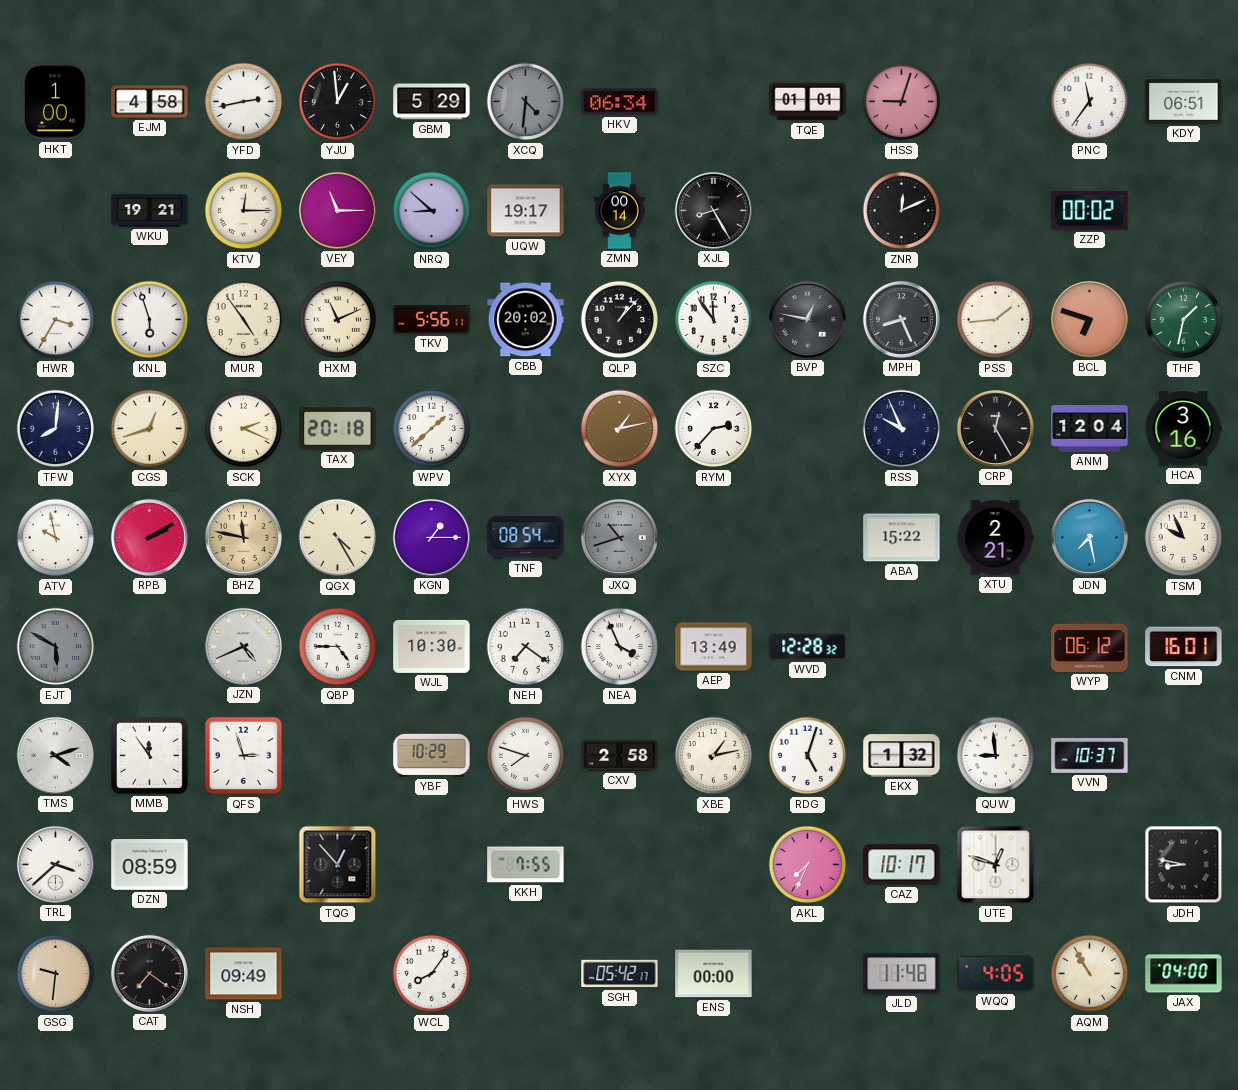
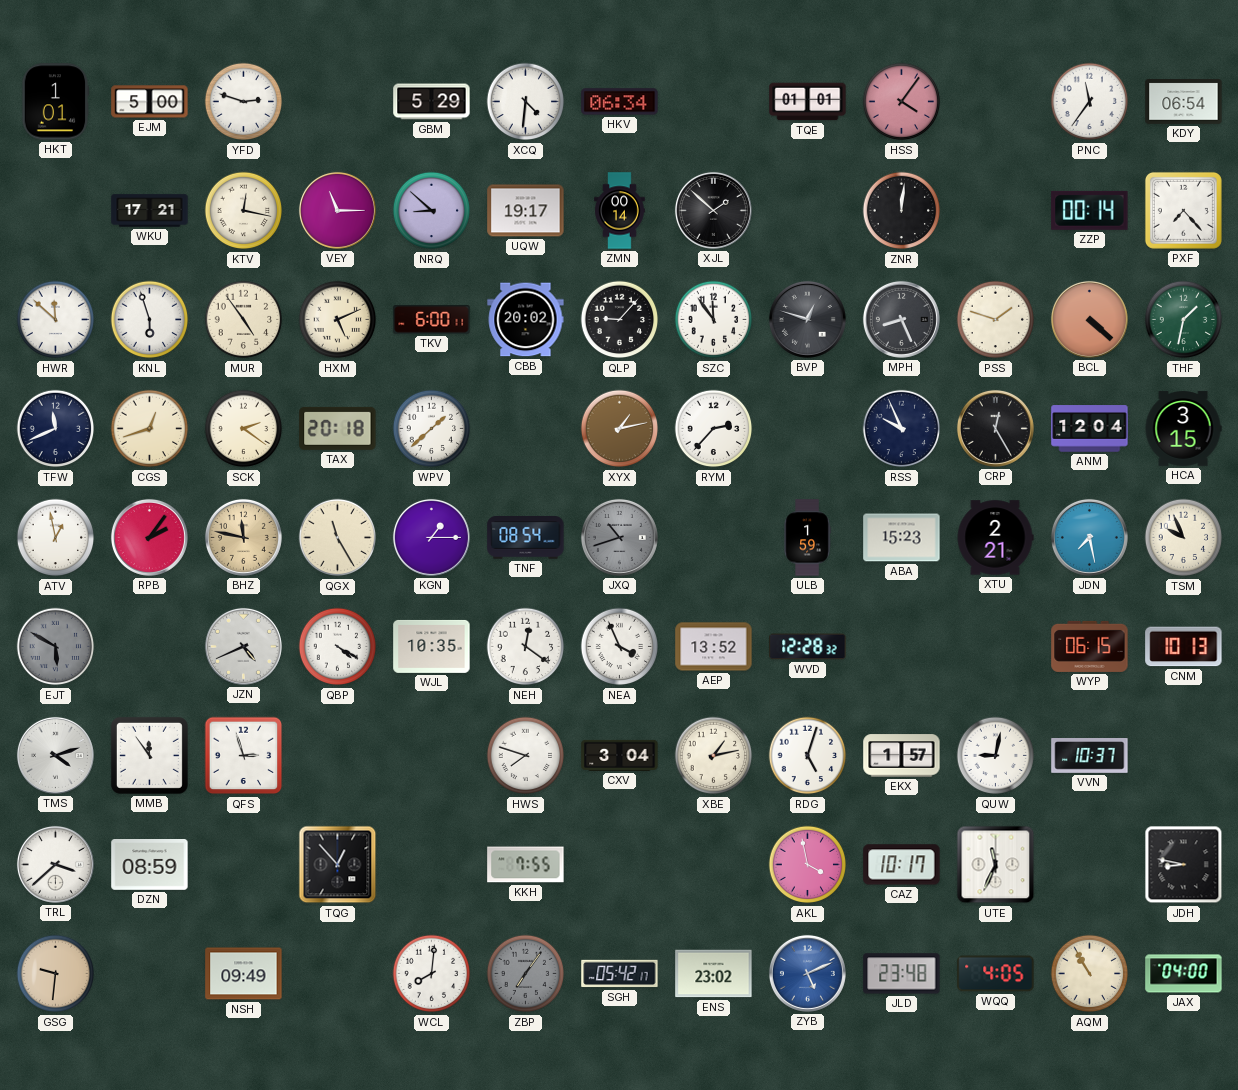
HKT: 1:00 -> 1:01
EJM: 4:58 -> 5:00
YFD: 2:43 -> 2:48
YJU: 12:59 -> none
XCQ dial: grey -> white
HSS: 9:03 -> 4:06
KDY: 06:51 -> 06:54
WKU: 19:21 -> 17:21
KTV: 12:15 -> 12:17
XJL: 8:25 -> 1:52
ZNR: 12:11 -> 12:01
ZZP: 00:02 -> 00:14
PXF: none -> 7:23
HWR: 3:35 -> 11:52
HXM: 11:11 -> 5:11
TKV: 5:56 -> 6:00
QLP: 1:07 -> 9:07
BVP: 12:47 -> 12:48
PSS: 1:44 -> 1:48
BCL: 6:48 -> 4:22
TFW: 8:01 -> 11:41
SCK: 2:19 -> 2:21
HCA: 3:16 -> 3:15
ATV: 9:58 -> 12:58
RPB: 2:10 -> 2:06
QGX: 4:25 -> 11:25
ULB: none -> 1:59
ABA: 15:22 -> 15:23
QBP: 4:45 -> 4:20
WJL: 10:30 -> 10:35
NEH: 7:21 -> 12:21
AEP: 13:49 -> 13:52
WYP: 06:12 -> 06:15
CNM: 16:01 -> 10:13
YBF: 10:29 -> none
CXV: 2:58 -> 3:04
EKX: 1:32 -> 1:57
QUW: 8:59 -> 9:02
AKL: 7:34 -> 3:58
UTE: 12:48 -> 11:34
CAT: 7:21 -> none
WCL: 8:06 -> 8:01
ZBP: none -> 7:06
ENS: 00:00 -> 23:02
ZYB: none -> 5:11
JLD: 11:48 -> 23:48
